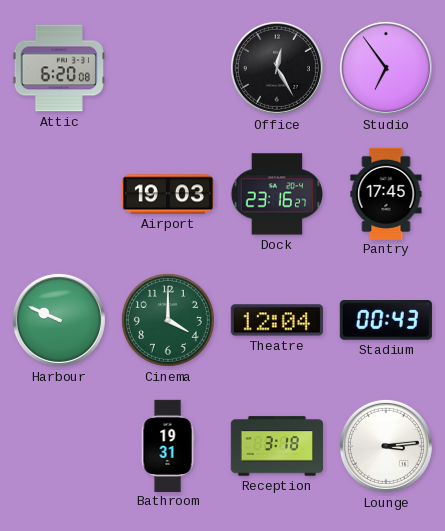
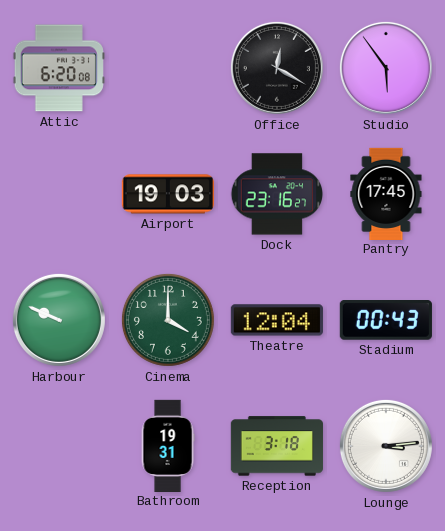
Office: 12:25 -> 12:20
Studio: 6:54 -> 5:54
